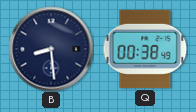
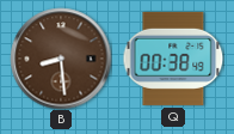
B dial: navy -> brown
